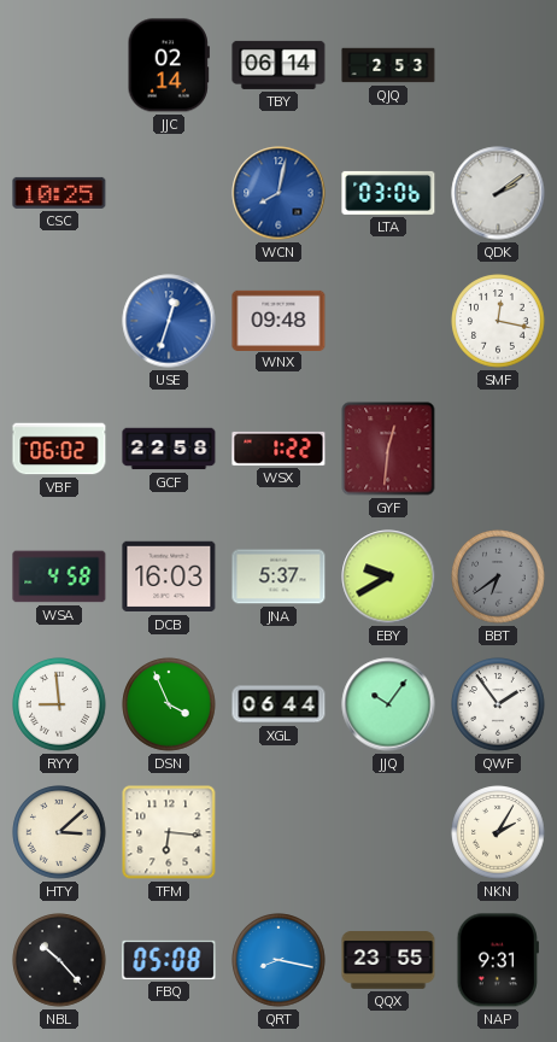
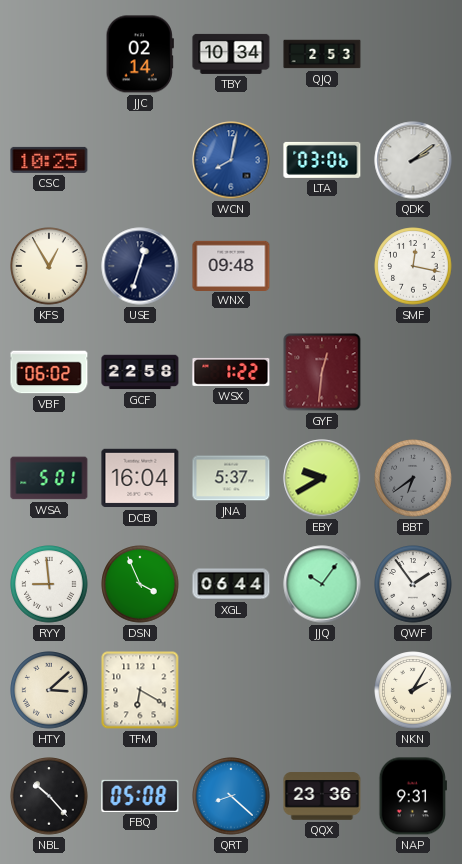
TBY: 06:14 -> 10:34
KFS: none -> 12:55
USE dial: blue -> navy
WSA: 4:58 -> 5:01
DCB: 16:03 -> 16:04
TFM: 6:16 -> 6:20
QRT: 8:17 -> 8:22
QQX: 23:55 -> 23:36
